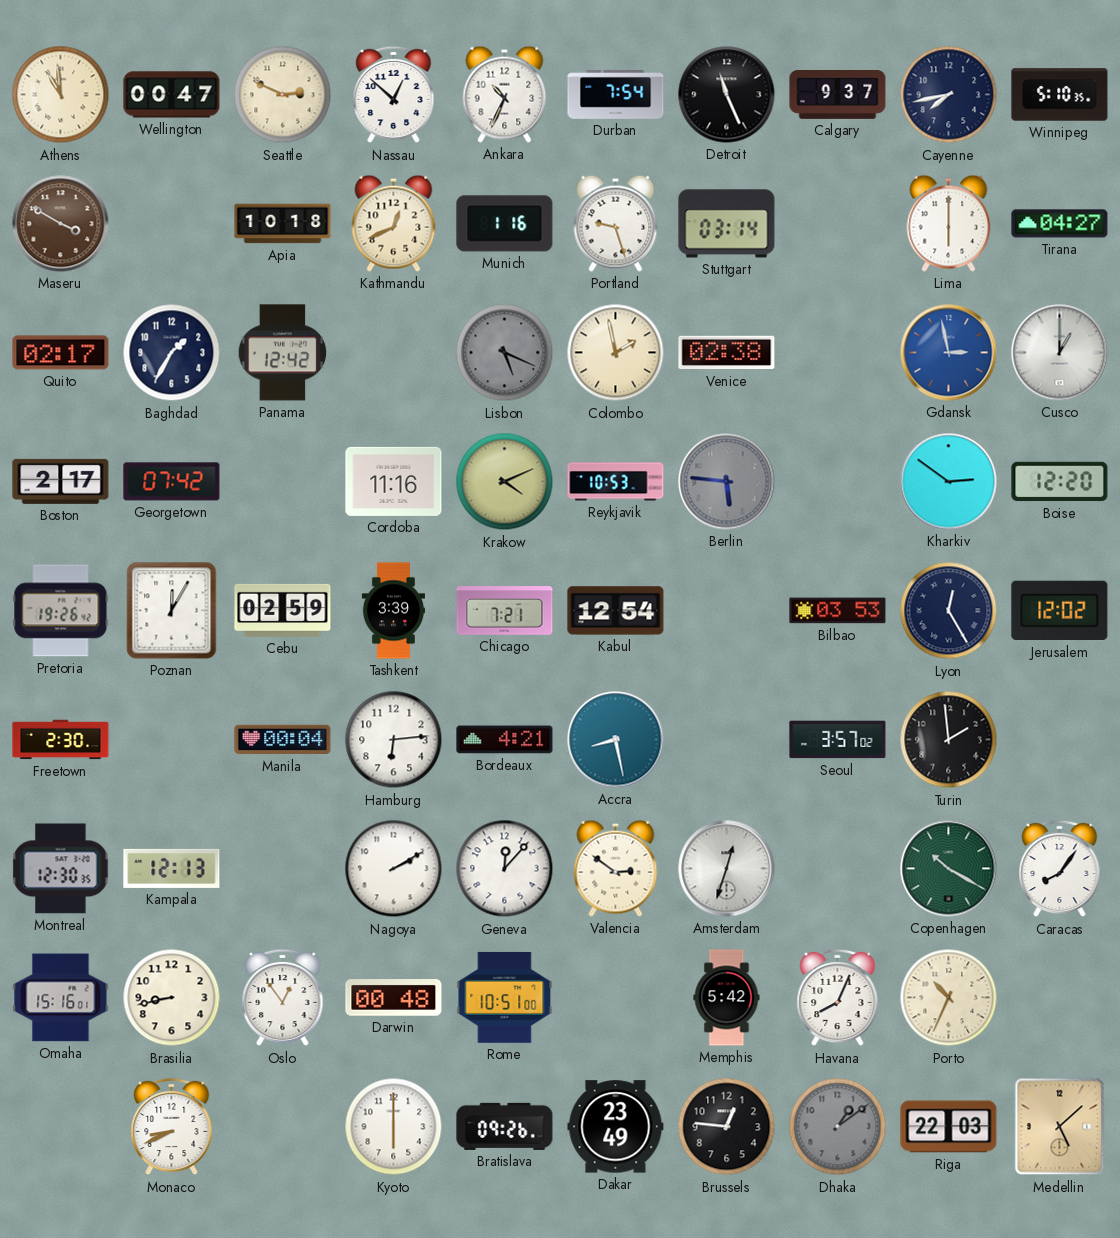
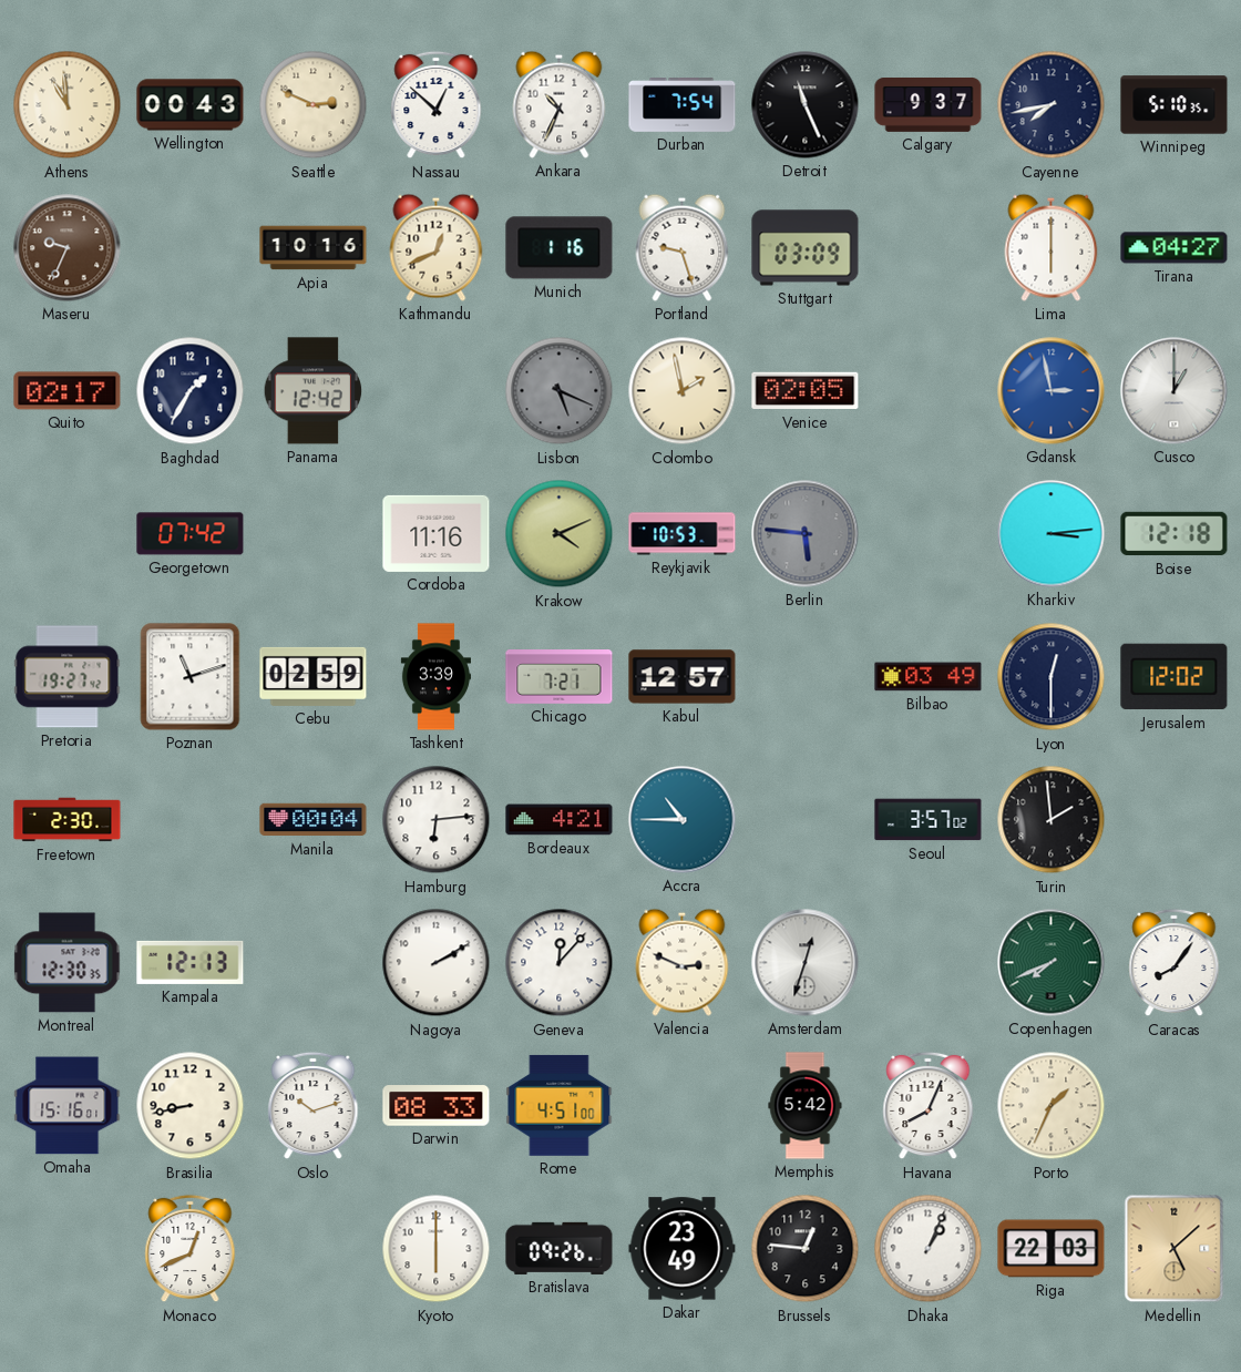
Wellington: 00:47 -> 00:43
Maseru: 3:50 -> 9:34
Apia: 10:18 -> 10:16
Stuttgart: 03:14 -> 03:09
Venice: 02:38 -> 02:05
Boston: 2:17 -> none
Kharkiv: 2:51 -> 3:14
Boise: 12:20 -> 12:18
Pretoria: 19:26 -> 19:27
Poznan: 12:05 -> 11:12
Kabul: 12:54 -> 12:57
Bilbao: 03:53 -> 03:49
Lyon: 12:25 -> 12:30
Accra: 8:28 -> 10:45
Valencia: 2:51 -> 2:49
Copenhagen: 10:20 -> 7:41
Oslo: 12:54 -> 10:12
Darwin: 00:48 -> 08:33
Rome: 10:51 -> 4:51
Porto: 10:34 -> 1:34
Monaco: 8:41 -> 12:41
Dhaka: 1:09 -> 1:04
Dhaka dial: grey -> white
